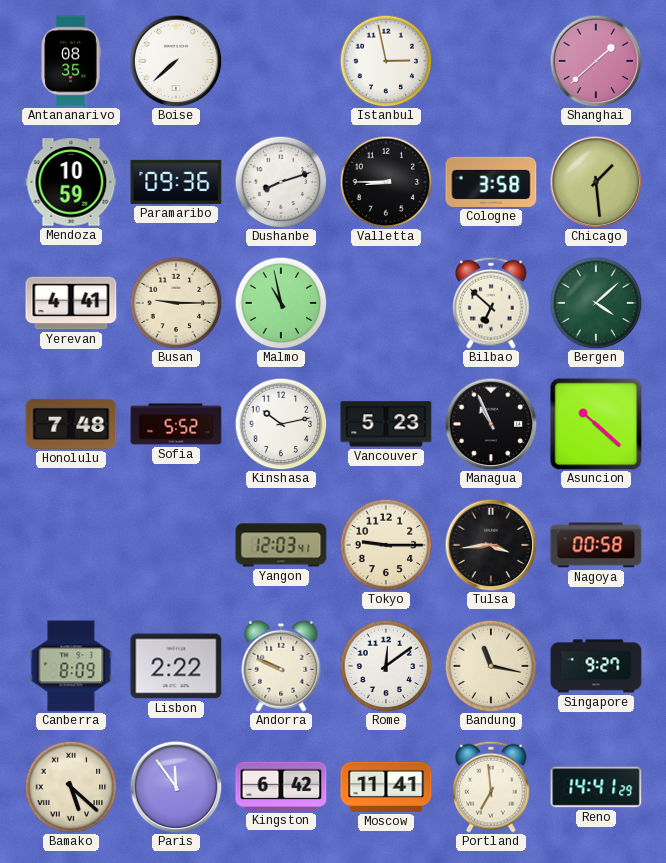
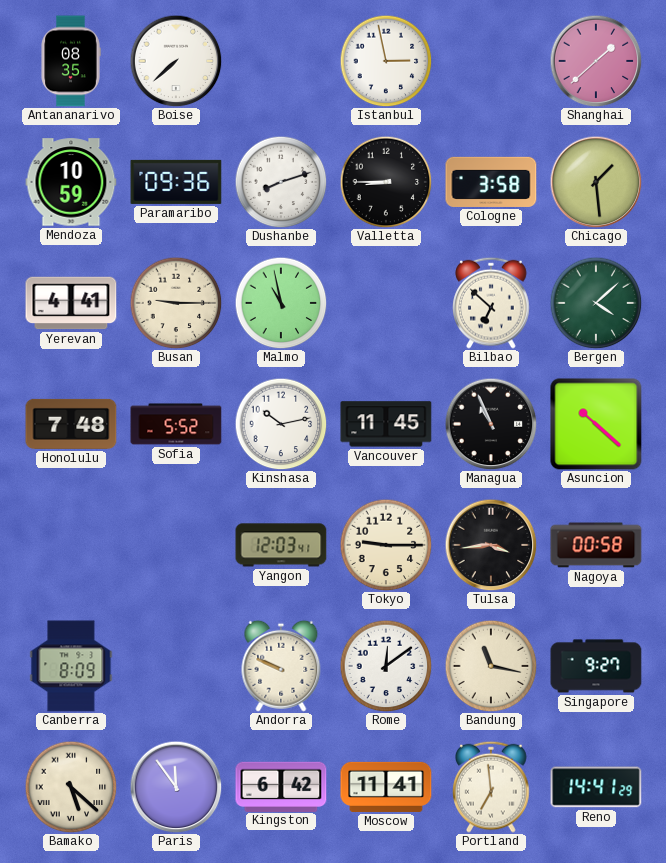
Vancouver: 5:23 -> 11:45
Lisbon: 2:22 -> none
